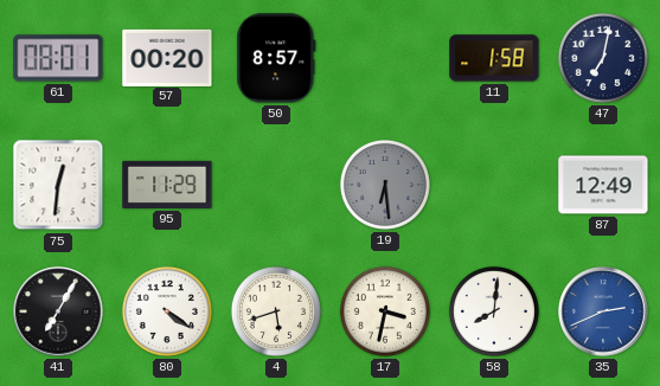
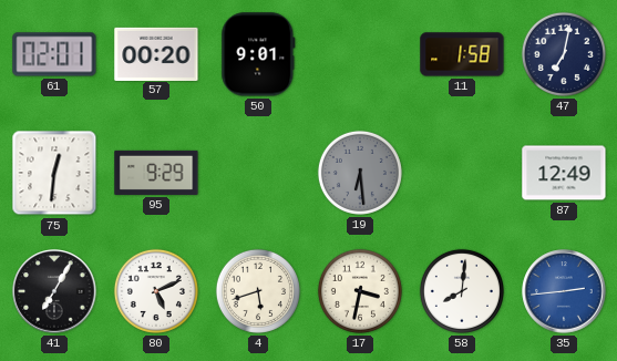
61: 08:01 -> 02:01
50: 8:57 -> 9:01
95: 11:29 -> 9:29
80: 4:21 -> 5:11
35: 2:41 -> 2:44
